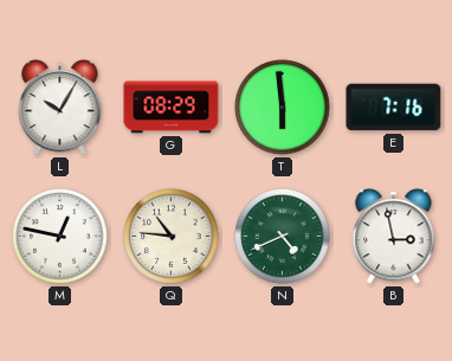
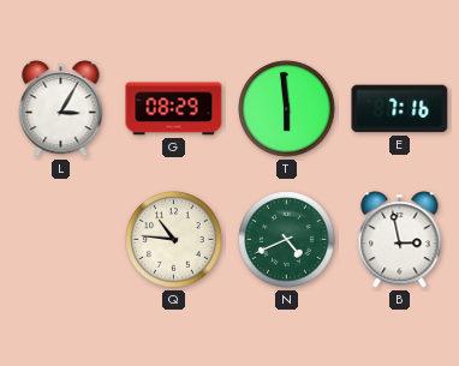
L: 10:05 -> 3:05
M: 12:47 -> none
